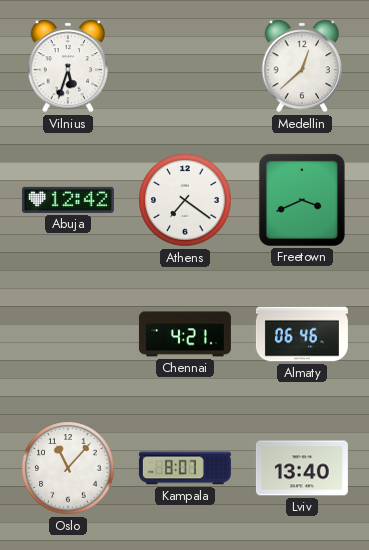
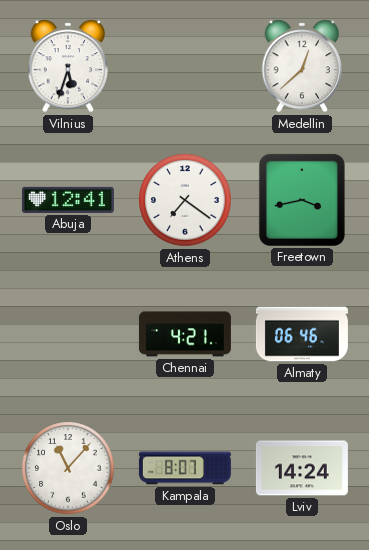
Abuja: 12:42 -> 12:41
Freetown: 3:41 -> 3:43
Lviv: 13:40 -> 14:24
